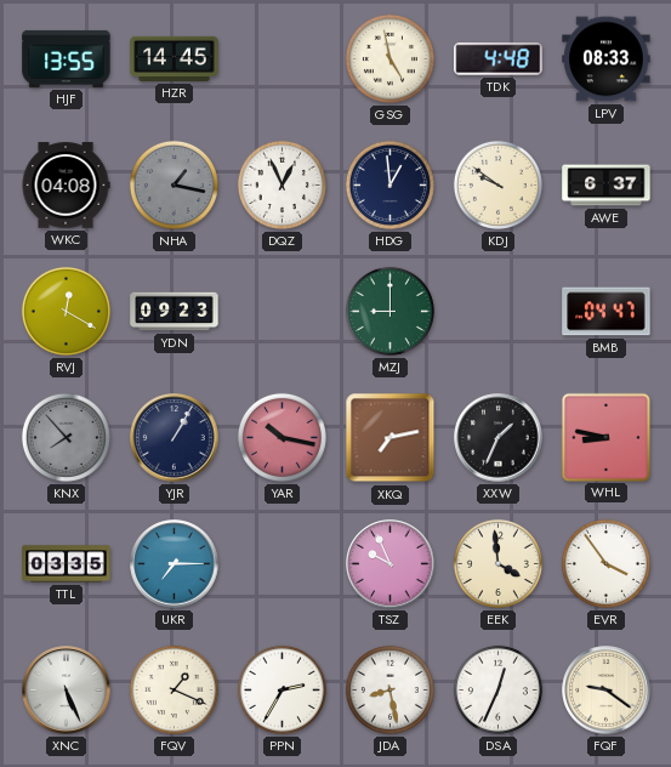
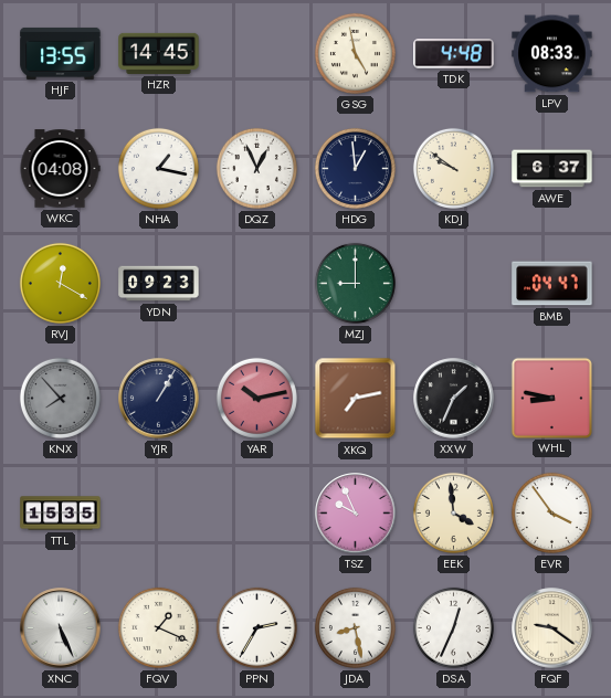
NHA dial: grey -> white
YAR: 10:17 -> 10:13
TTL: 03:35 -> 15:35
UKR: 7:15 -> none
